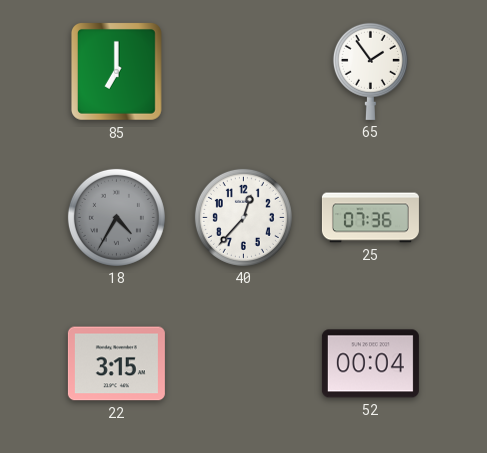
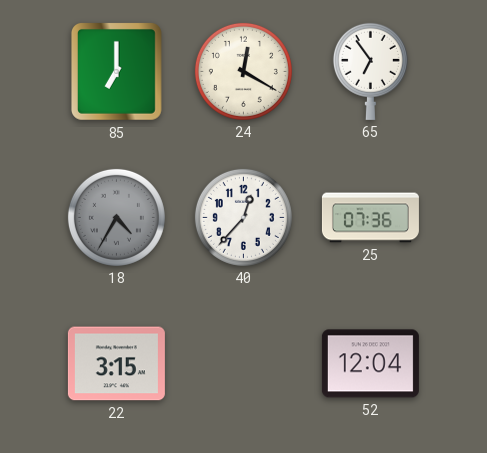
24: none -> 12:20
65: 1:54 -> 6:54
52: 00:04 -> 12:04
